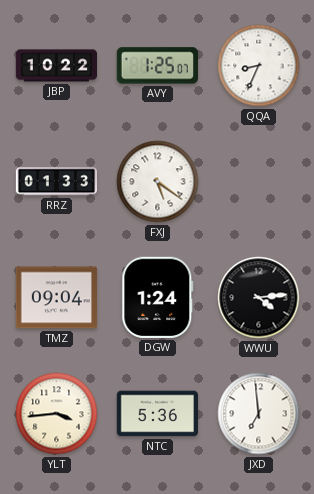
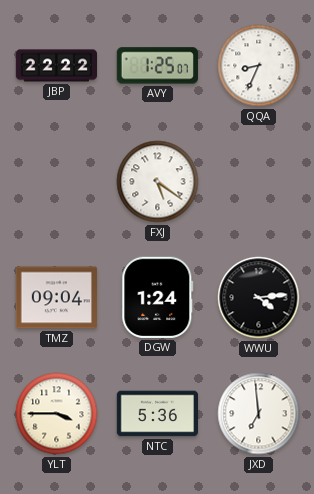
JBP: 10:22 -> 22:22
RRZ: 01:33 -> none
YLT: 3:44 -> 3:45
